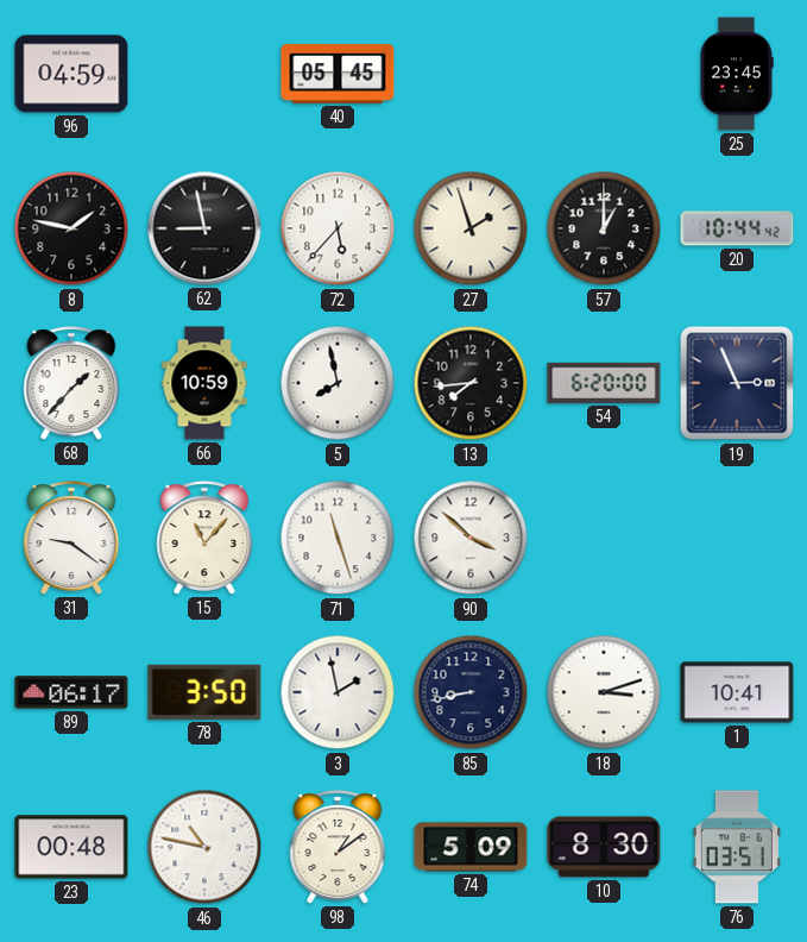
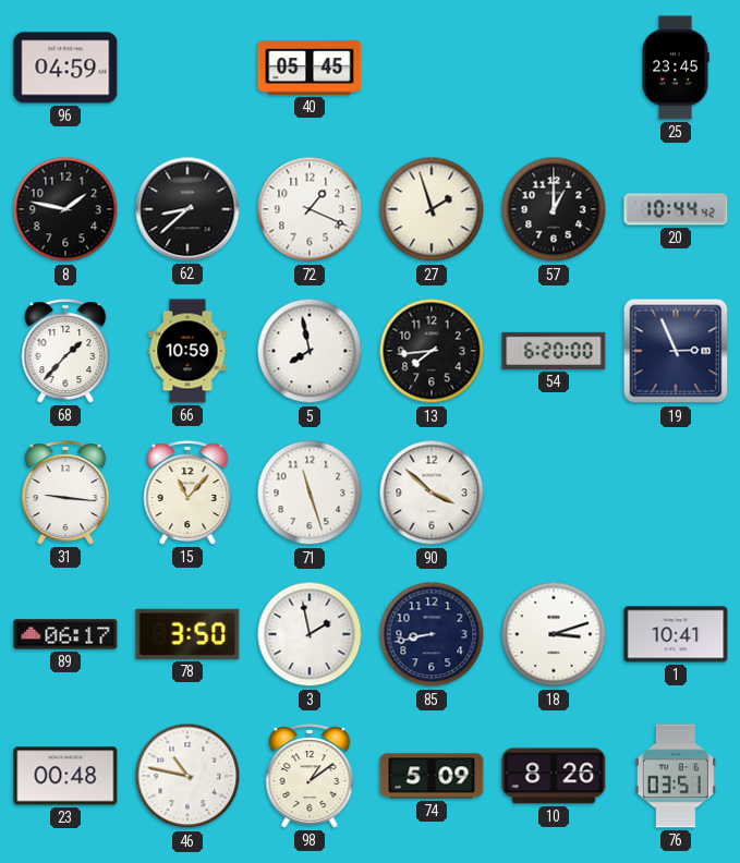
62: 8:58 -> 8:38
72: 5:37 -> 1:19
31: 9:21 -> 9:16
10: 8:30 -> 8:26
